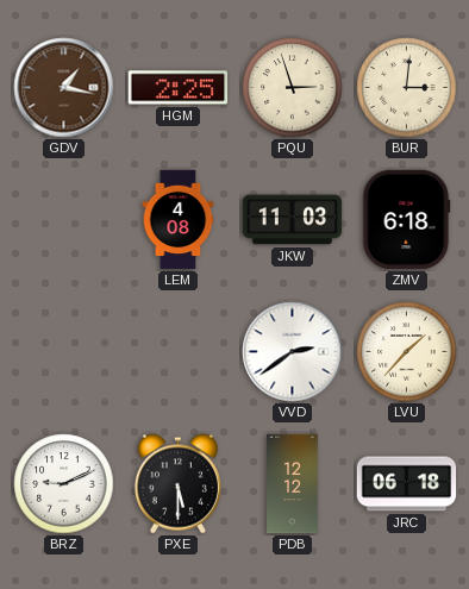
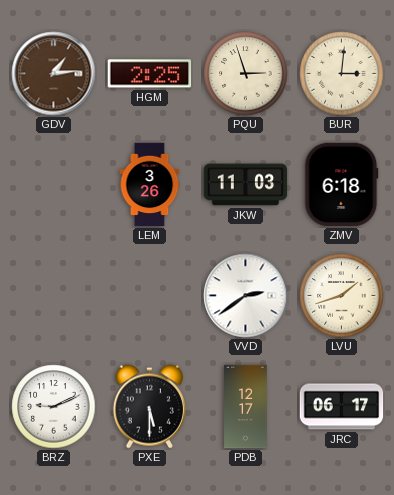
GDV: 1:17 -> 1:14
LEM: 4:08 -> 3:26
LVU: 1:37 -> 1:42
PDB: 12:12 -> 12:17
JRC: 06:18 -> 06:17
